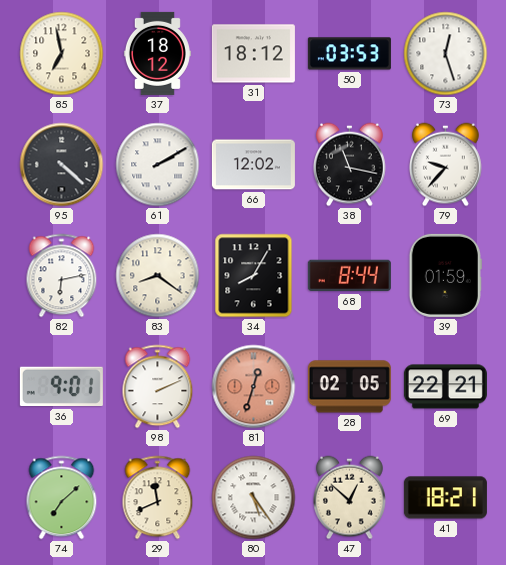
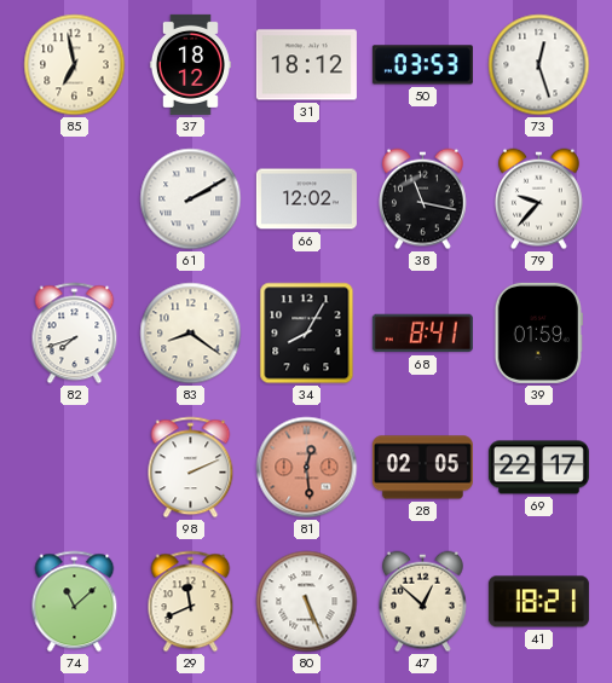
95: 4:22 -> none
82: 6:13 -> 7:42
68: 8:44 -> 8:41
36: 9:01 -> none
81: 12:33 -> 12:29
69: 22:21 -> 22:17
74: 7:08 -> 11:08
80: 5:24 -> 5:26
